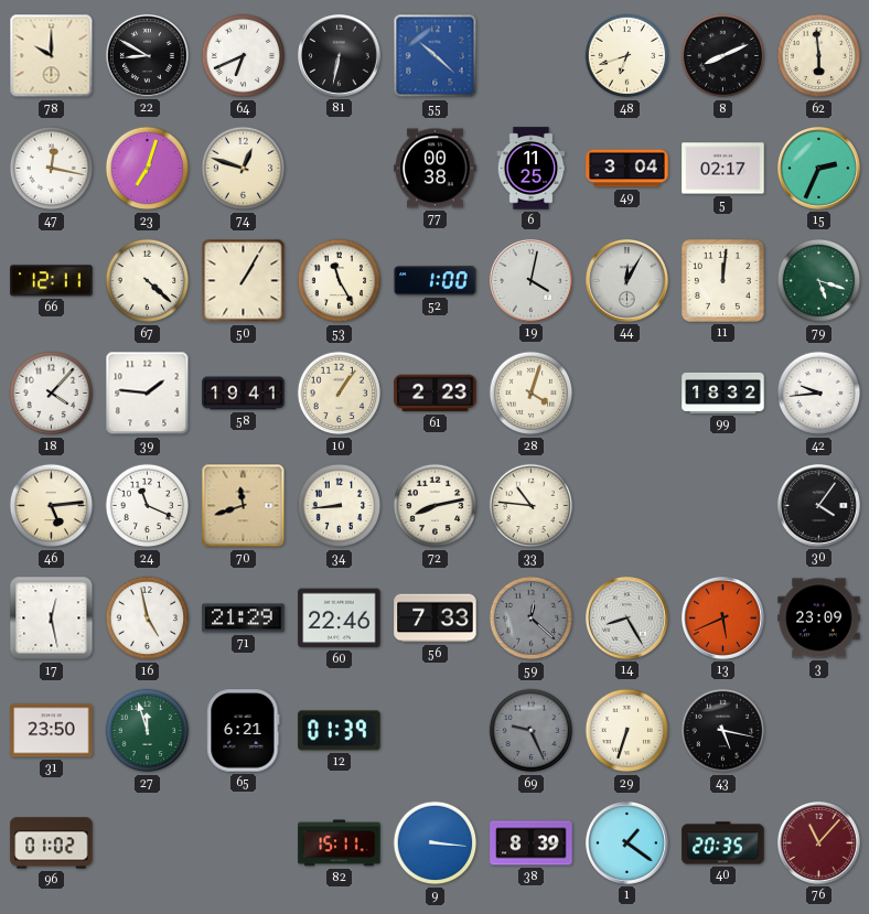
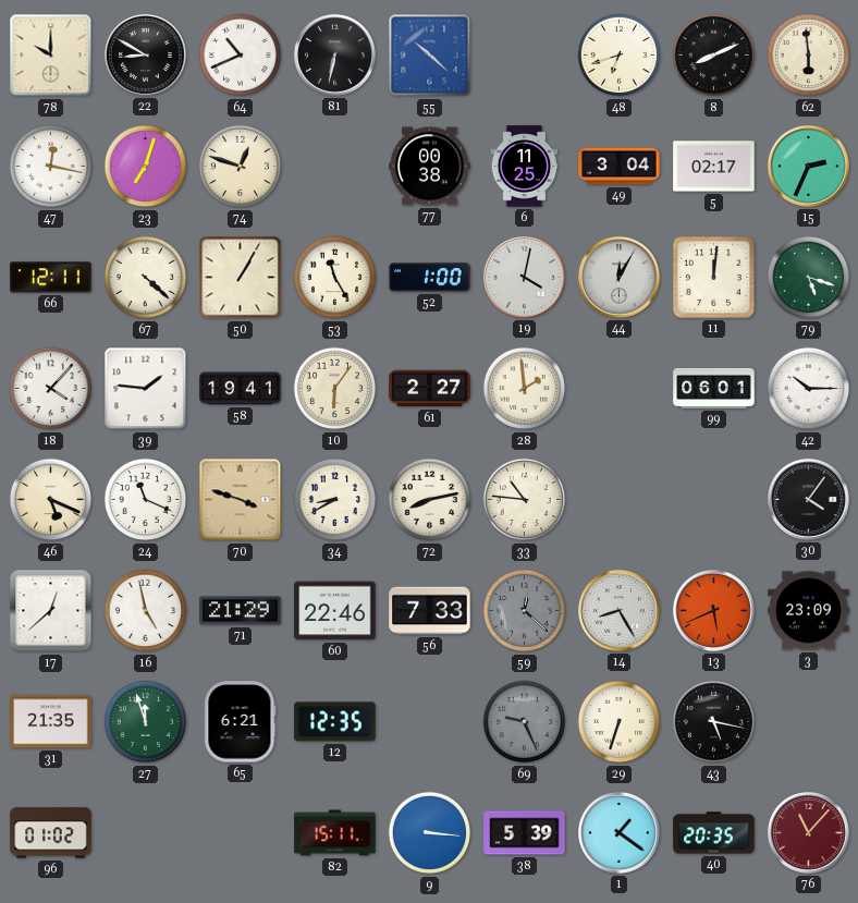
64: 6:41 -> 10:41
10: 1:06 -> 6:06
61: 2:23 -> 2:27
28: 4:03 -> 1:59
99: 18:32 -> 06:01
42: 9:44 -> 10:15
46: 5:14 -> 5:19
70: 11:42 -> 3:48
34: 8:44 -> 8:40
17: 12:28 -> 12:38
31: 23:50 -> 21:35
12: 01:39 -> 12:35
38: 8:39 -> 5:39
